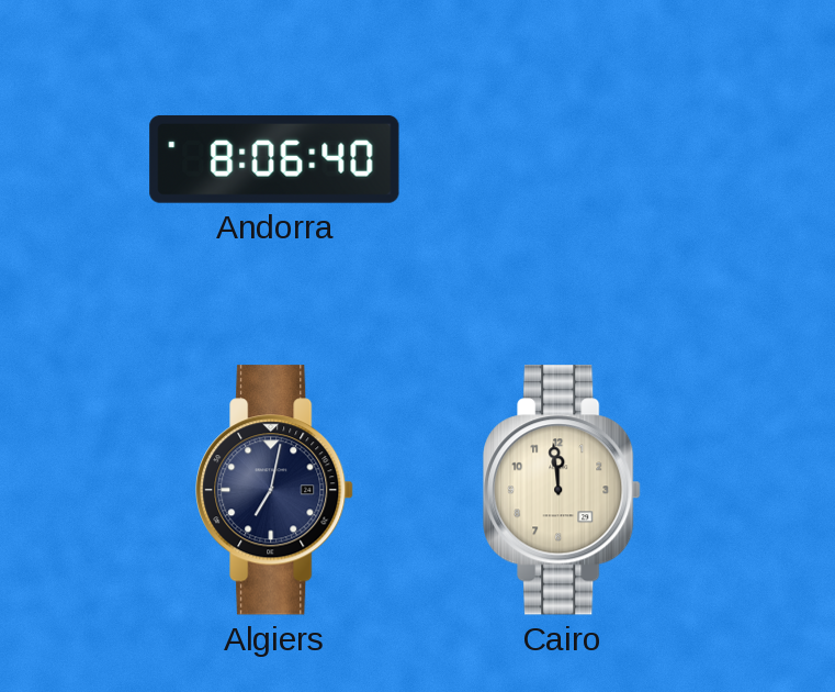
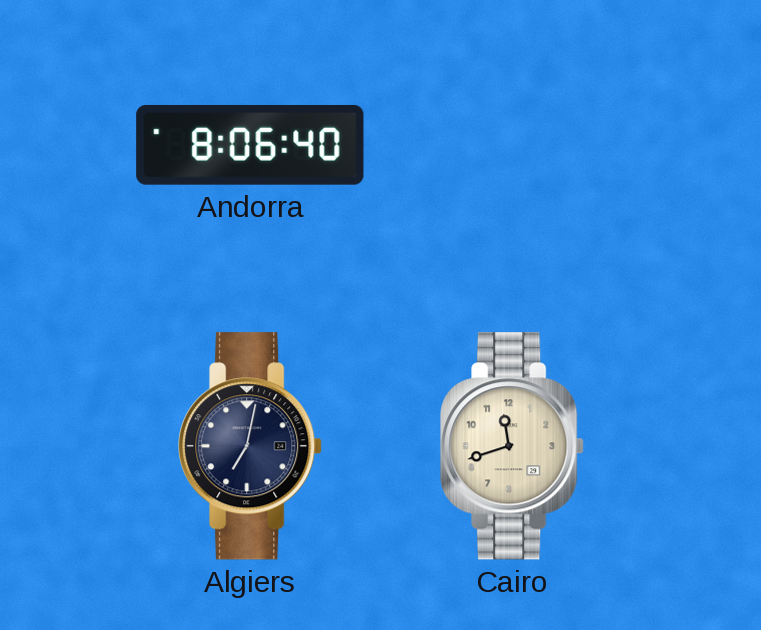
Cairo: 11:59 -> 11:42
